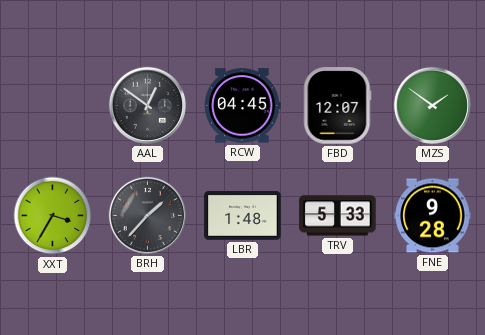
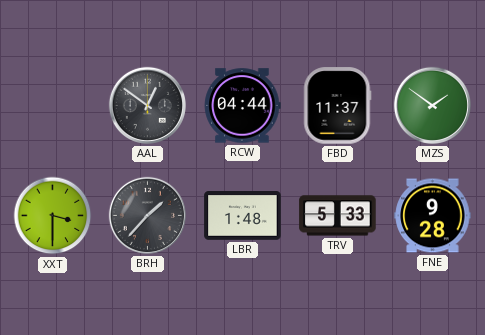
RCW: 04:45 -> 04:44
FBD: 12:07 -> 11:37
XXT: 3:35 -> 3:30
